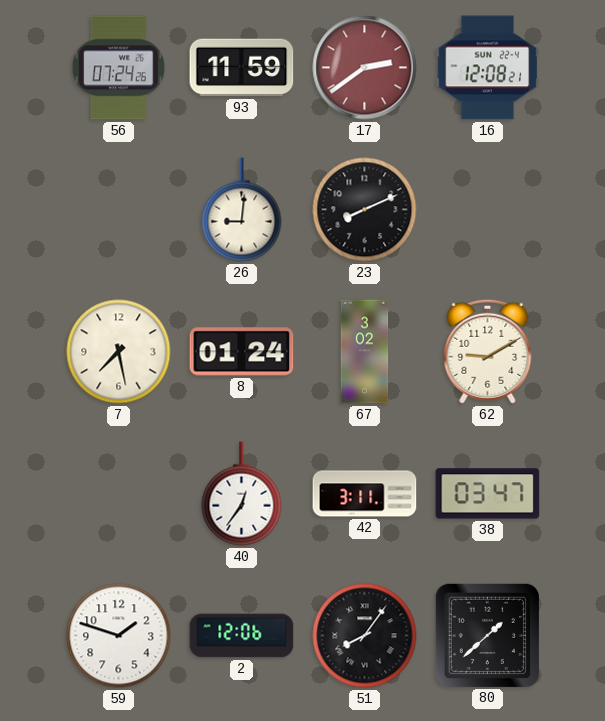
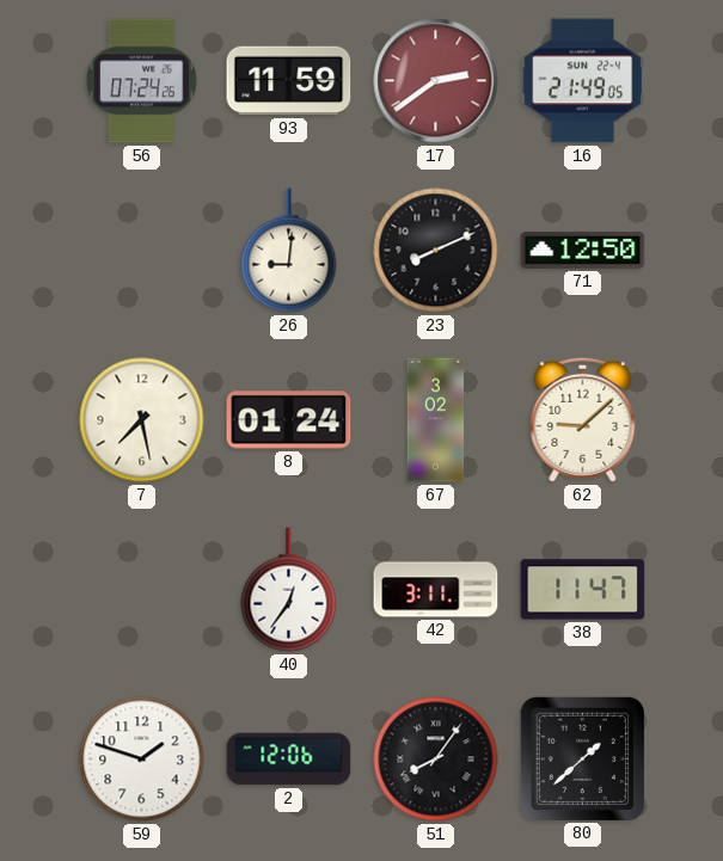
16: 12:08 -> 21:49
71: none -> 12:50
62: 9:10 -> 9:08
38: 03:47 -> 11:47
